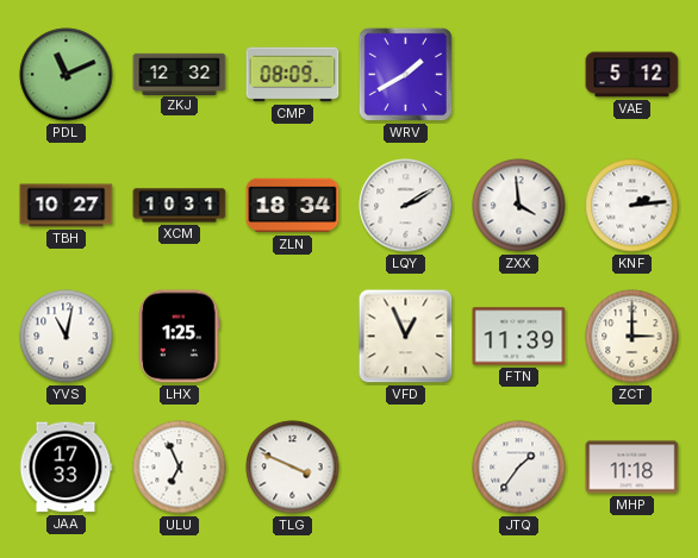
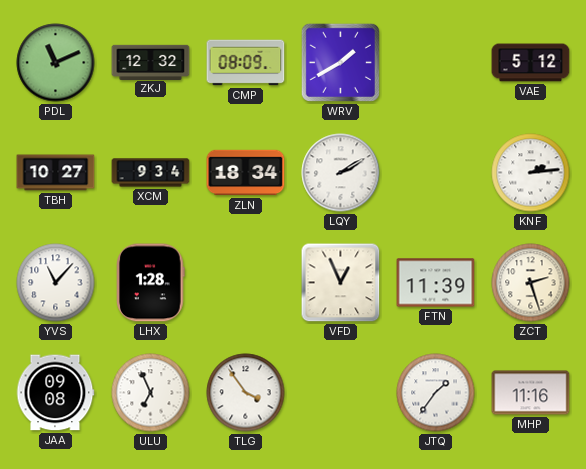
XCM: 10:31 -> 9:34
ZXX: 3:59 -> none
YVS: 11:02 -> 11:07
LHX: 1:25 -> 1:28
ZCT: 3:00 -> 2:27
JAA: 17:33 -> 09:08
TLG: 3:49 -> 3:54
MHP: 11:18 -> 11:16
